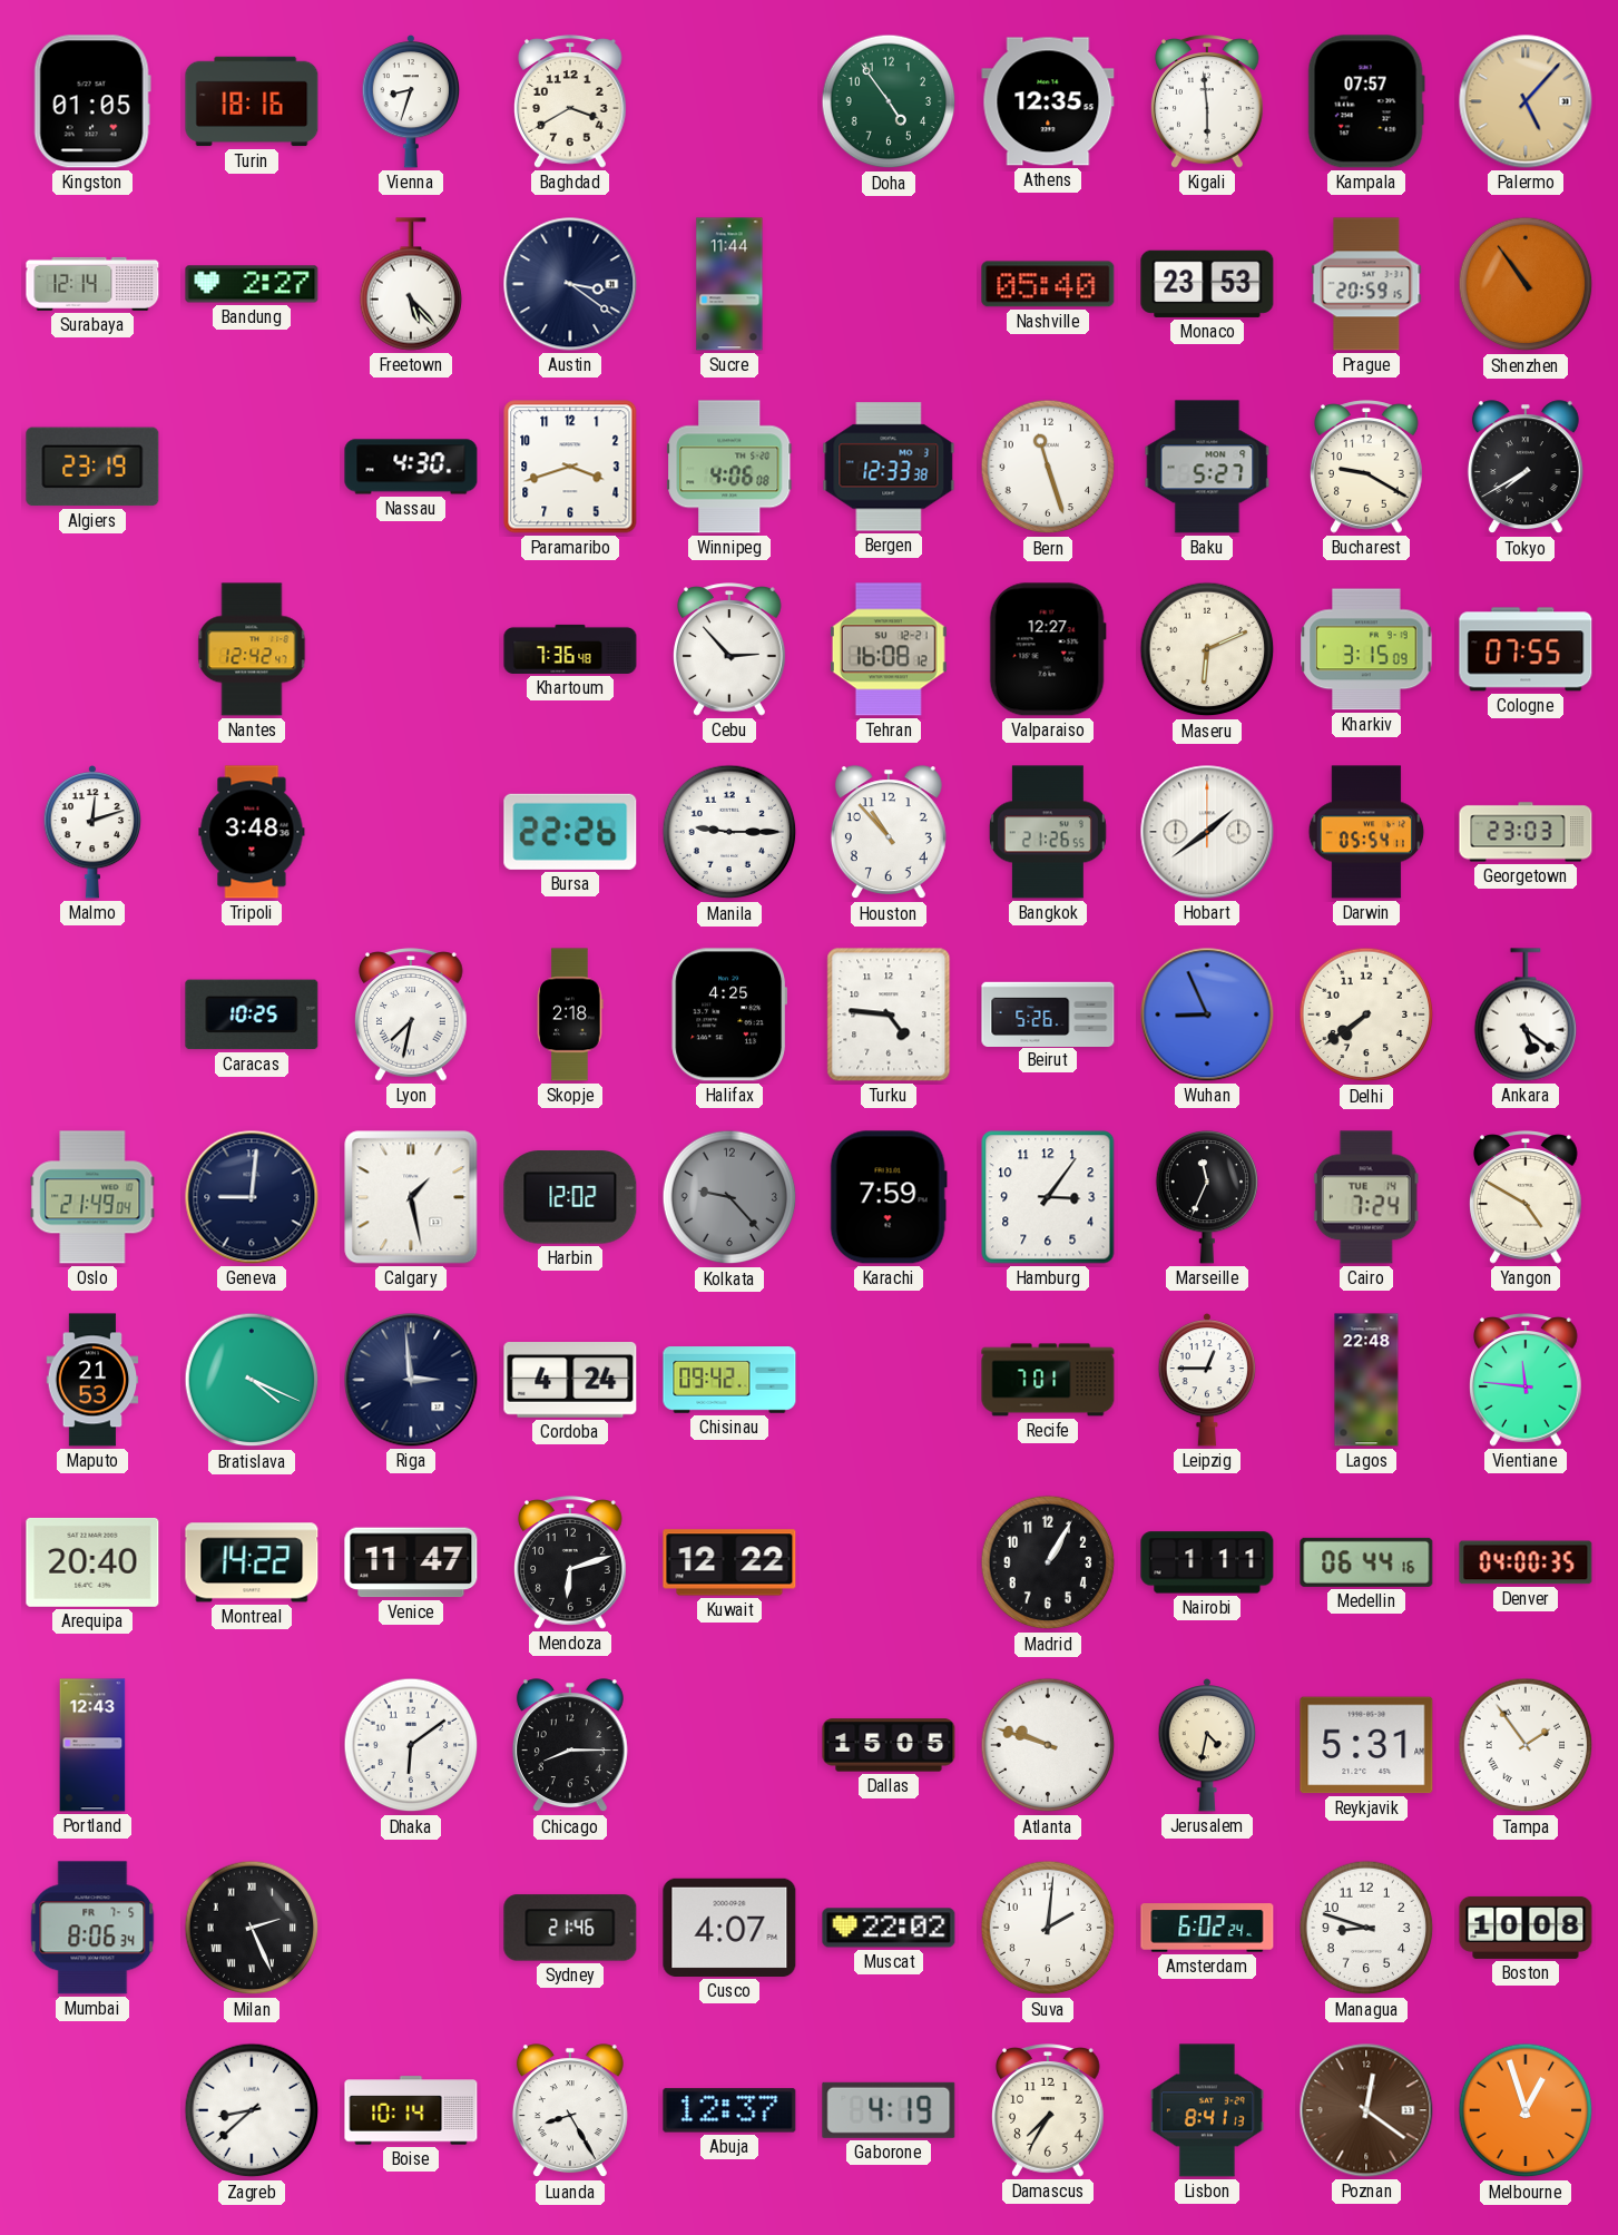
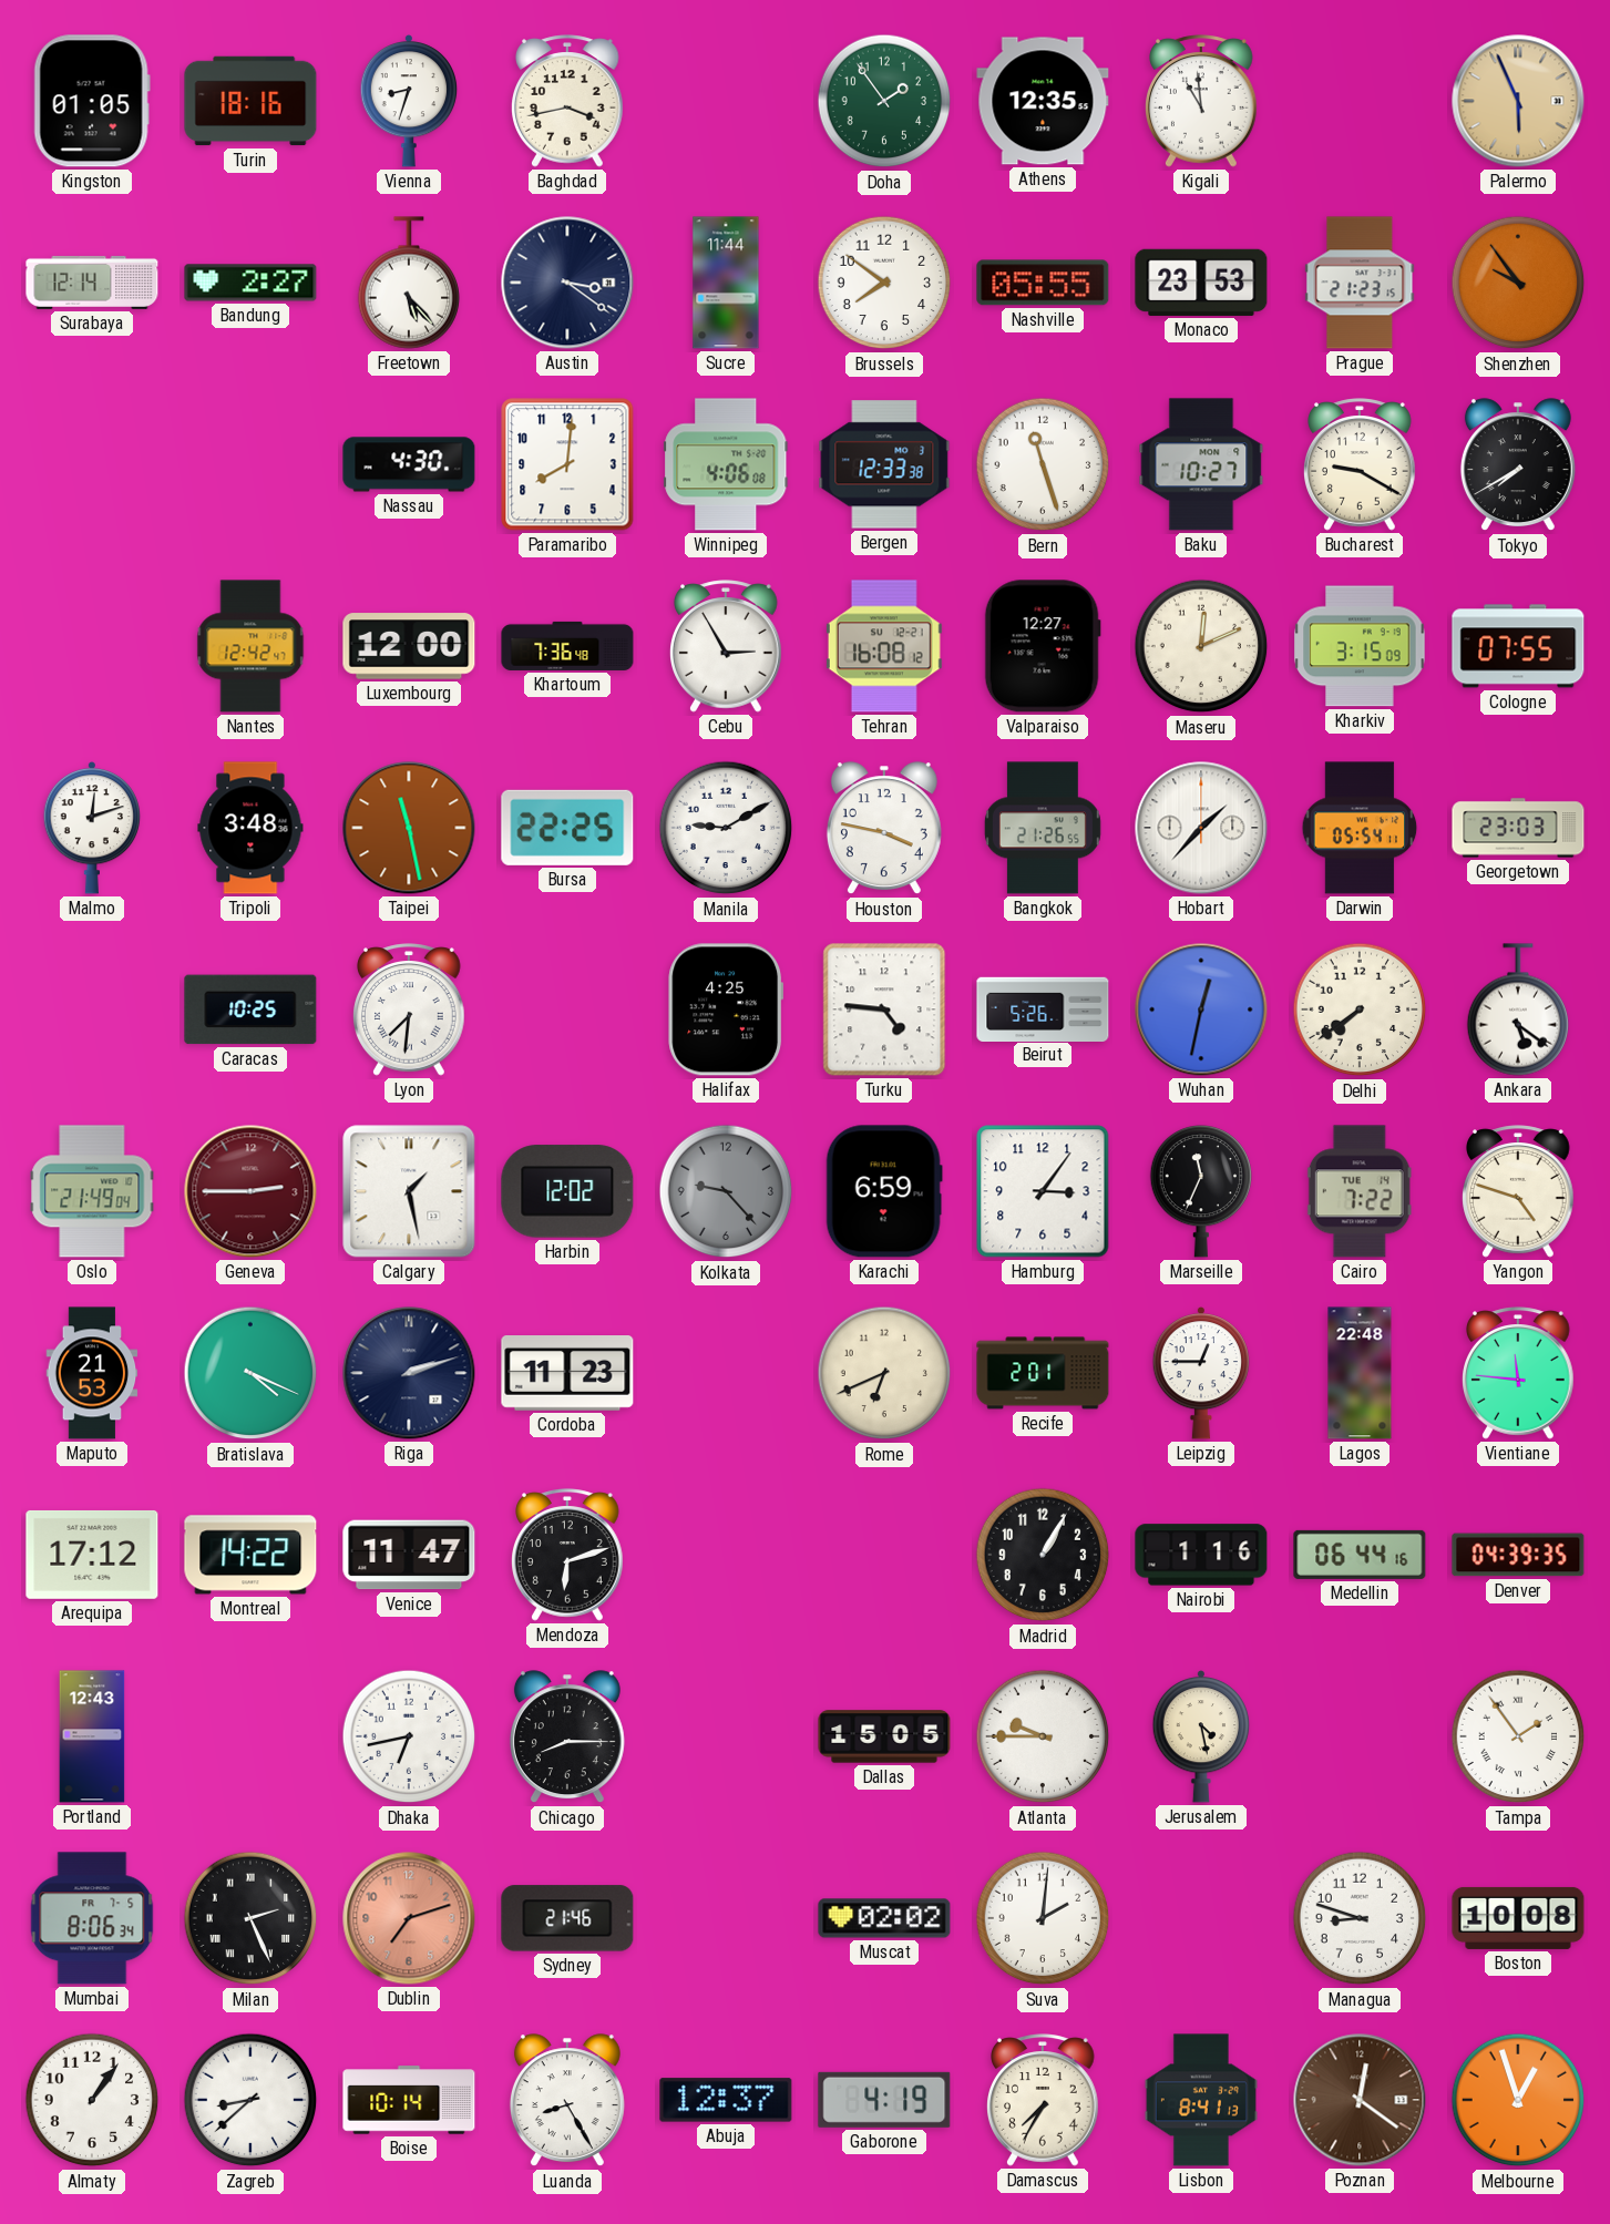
Baghdad: 3:40 -> 3:43
Doha: 4:54 -> 1:54
Kigali: 5:59 -> 10:59
Kampala: 07:57 -> none
Palermo: 5:07 -> 5:56
Brussels: none -> 7:51
Nashville: 05:40 -> 05:55
Prague: 20:59 -> 21:23
Shenzhen: 10:54 -> 9:54
Algiers: 23:19 -> none
Paramaribo: 3:42 -> 8:01
Baku: 5:27 -> 10:27
Luxembourg: none -> 12:00
Cebu: 2:53 -> 2:55
Maseru: 6:11 -> 12:11
Taipei: none -> 11:28
Bursa: 22:26 -> 22:25
Manila: 9:15 -> 9:10
Houston: 10:53 -> 3:47
Hobart: 1:39 -> 1:37
Lyon: 7:32 -> 7:31
Skopje: 2:18 -> none
Wuhan: 8:56 -> 12:32
Geneva: 9:01 -> 2:45
Geneva dial: navy -> burgundy
Karachi: 7:59 -> 6:59
Cairo: 7:24 -> 7:22
Yangon: 4:50 -> 4:48
Riga: 2:59 -> 2:12
Cordoba: 4:24 -> 11:23
Chisinau: 09:42 -> none
Rome: none -> 6:41
Recife: 7:01 -> 2:01
Arequipa: 20:40 -> 17:12
Kuwait: 12:22 -> none
Nairobi: 1:11 -> 1:16
Denver: 04:00 -> 04:39
Dhaka: 6:09 -> 6:43
Atlanta: 9:48 -> 9:45
Jerusalem: 4:32 -> 4:28
Reykjavik: 5:31 -> none
Dublin: none -> 7:12
Cusco: 4:07 -> none
Muscat: 22:02 -> 02:02
Amsterdam: 6:02 -> none
Almaty: none -> 1:06
